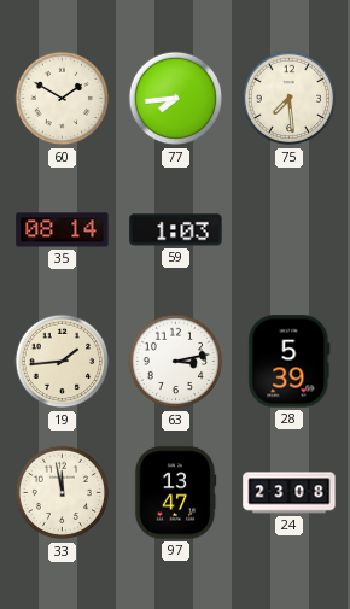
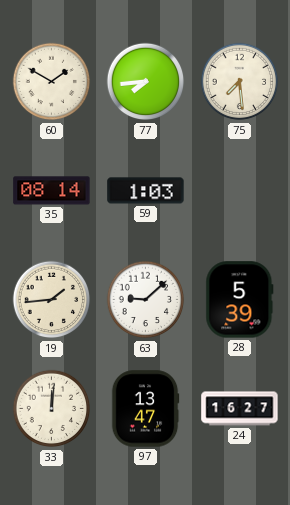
63: 3:13 -> 9:08
33: 11:58 -> 12:01
24: 23:08 -> 16:27
